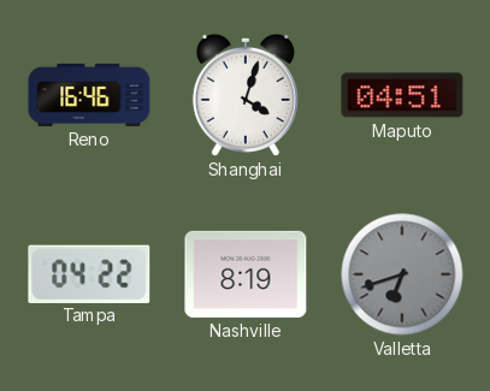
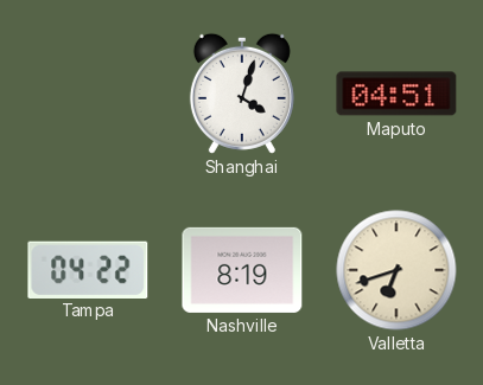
Reno: 16:46 -> none
Valletta dial: grey -> cream
